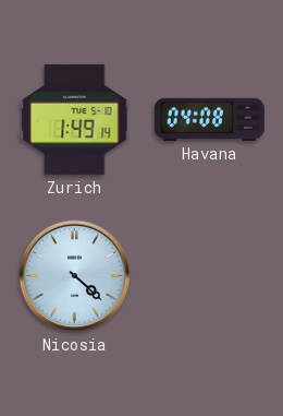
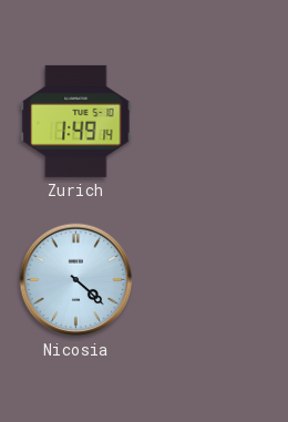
Havana: 04:08 -> none
